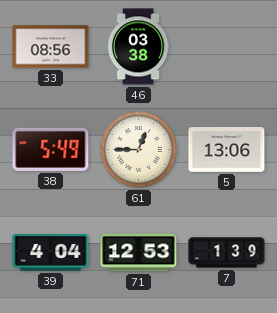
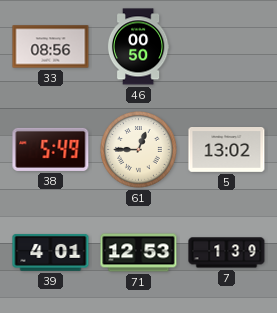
46: 03:38 -> 00:50
5: 13:06 -> 13:02
39: 4:04 -> 4:01
